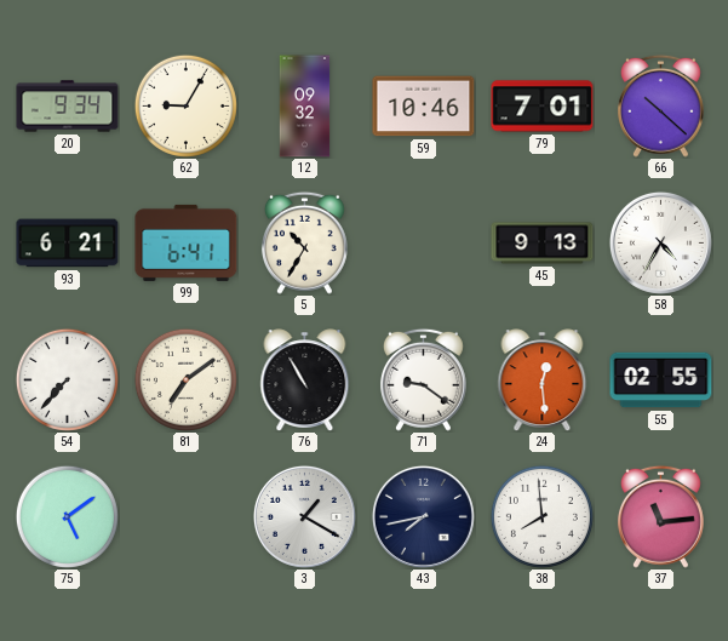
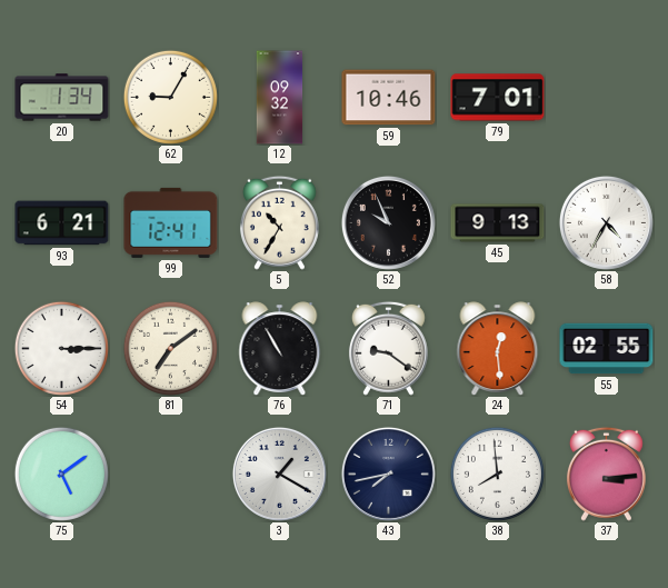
20: 9:34 -> 1:34
66: 10:22 -> none
99: 6:41 -> 12:41
52: none -> 9:56
54: 7:37 -> 3:15
37: 11:14 -> 3:14
